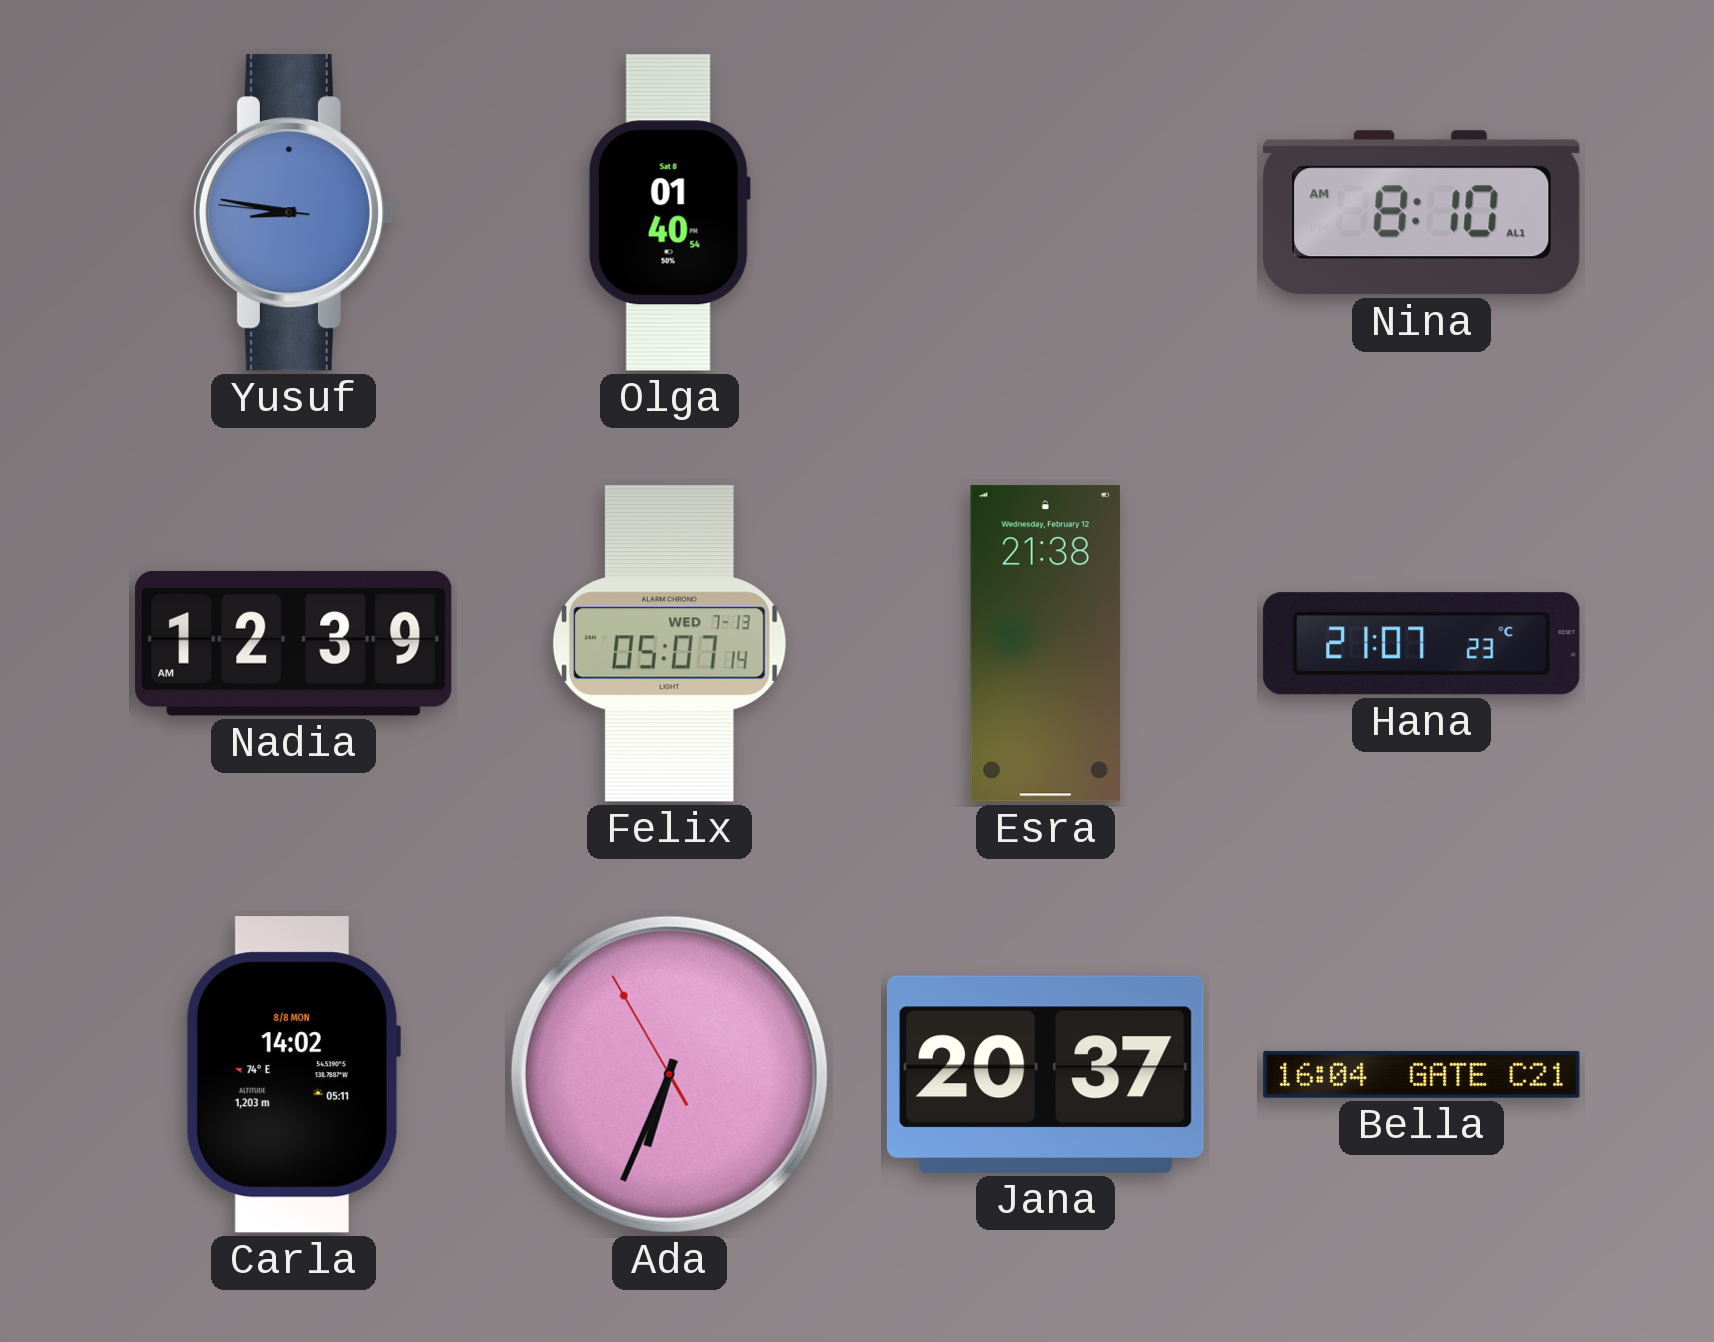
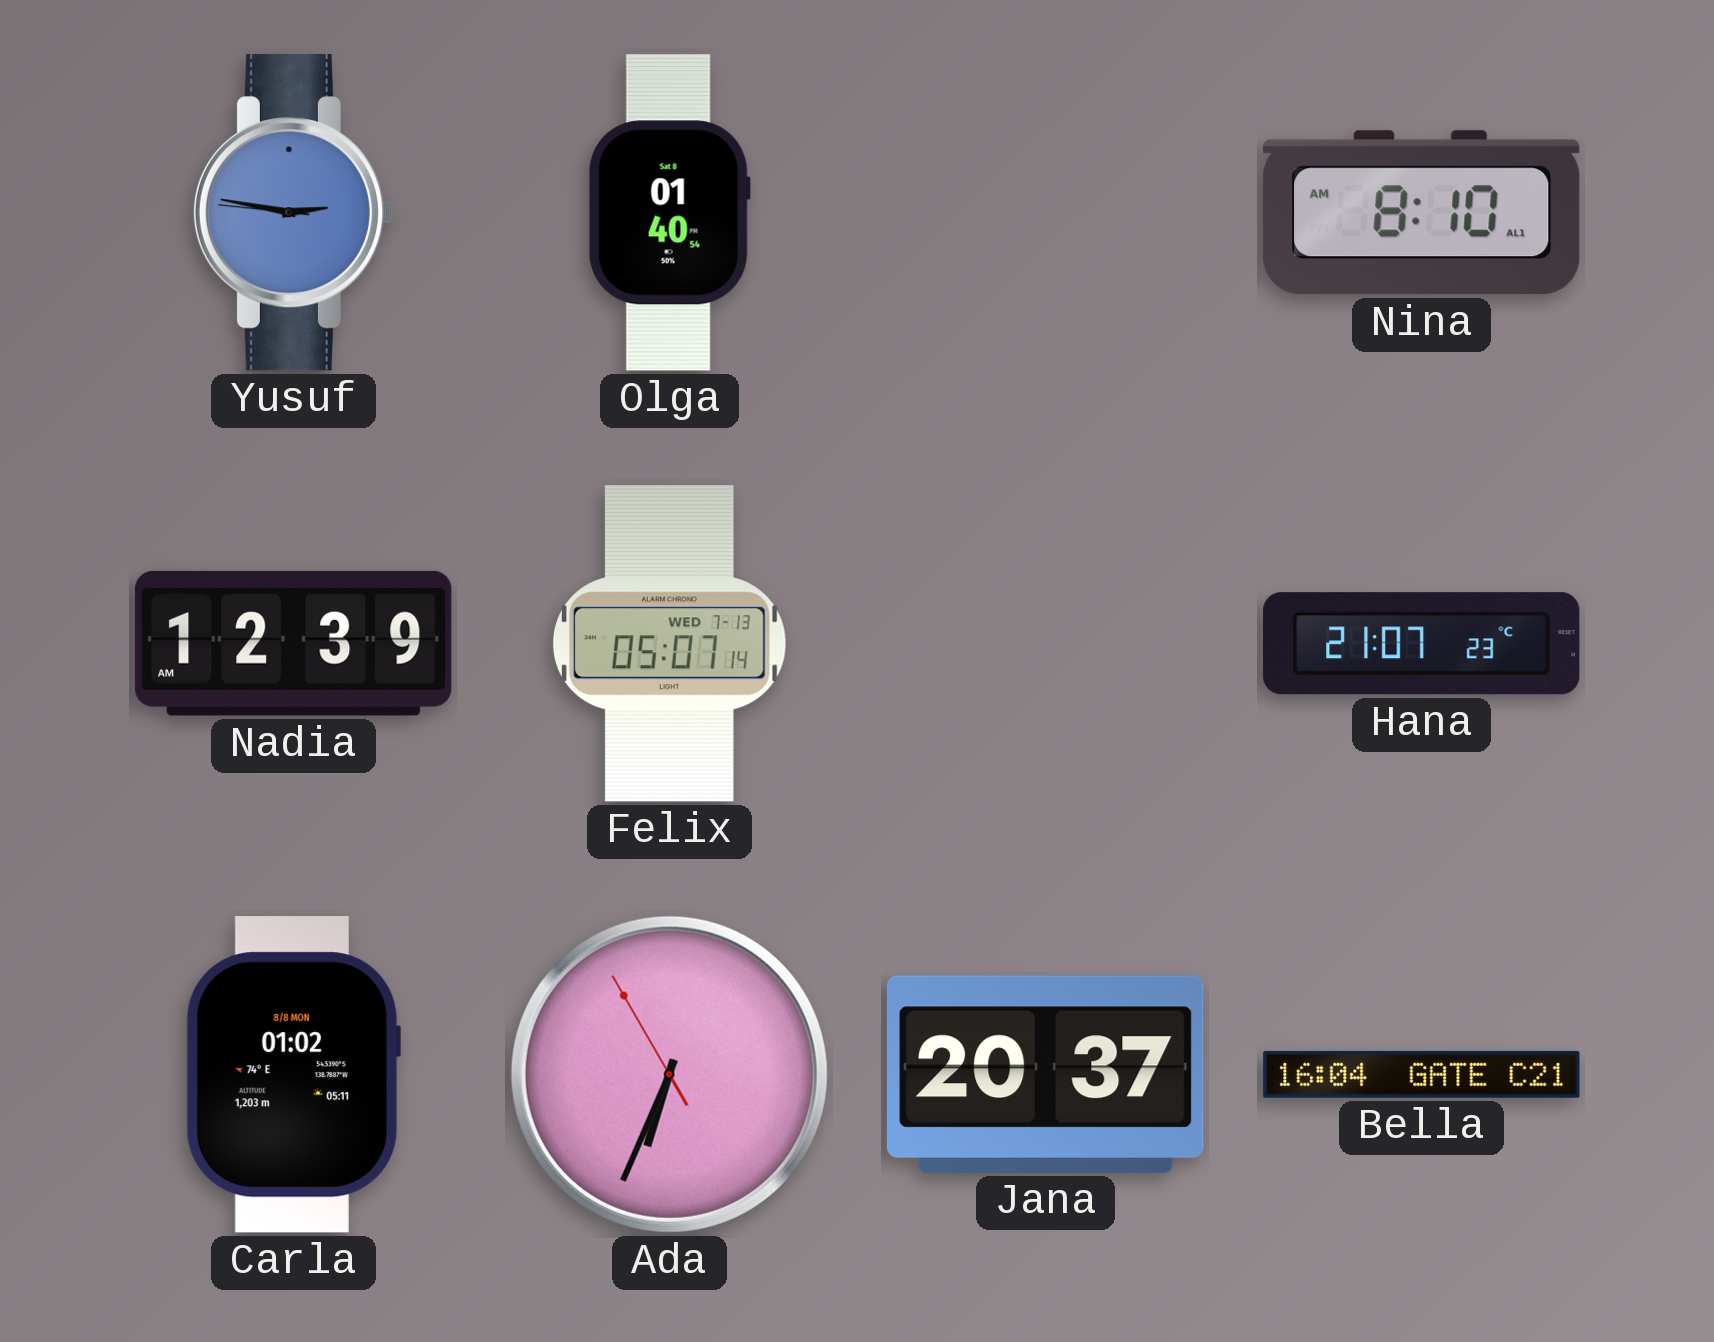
Yusuf: 8:46 -> 2:46
Esra: 21:38 -> none
Carla: 14:02 -> 01:02
